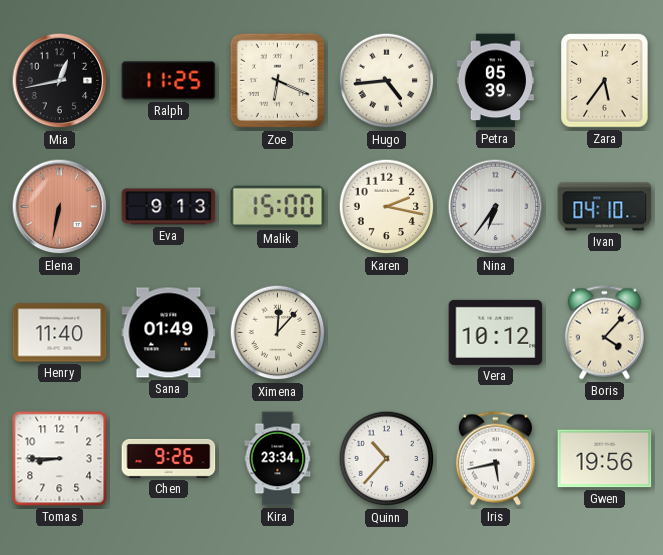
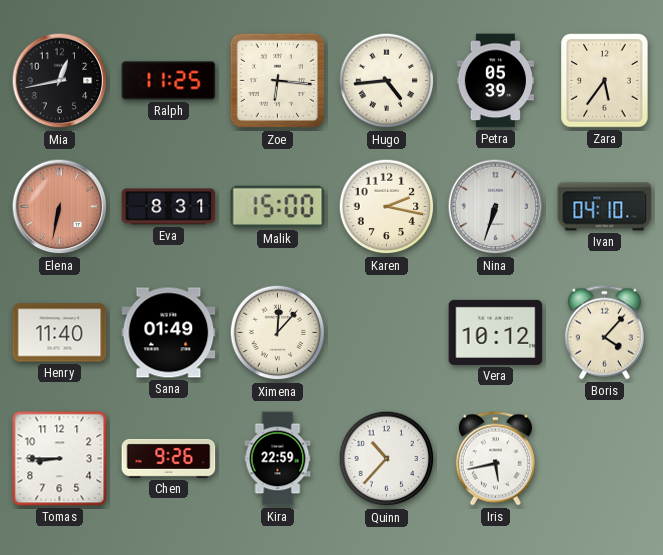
Zoe: 6:19 -> 6:16
Eva: 9:13 -> 8:31
Nina: 6:36 -> 6:33
Kira: 23:34 -> 22:59
Gwen: 19:56 -> none
